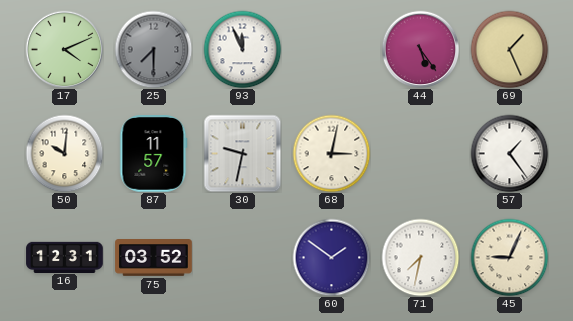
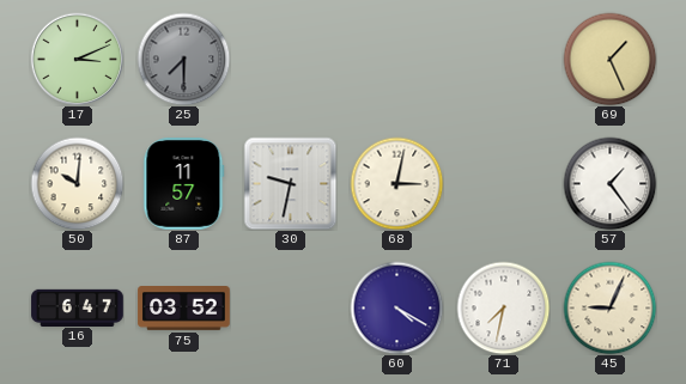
17: 4:11 -> 3:11
93: 11:56 -> none
44: 5:24 -> none
16: 12:31 -> 6:47
60: 1:51 -> 4:20
